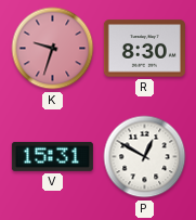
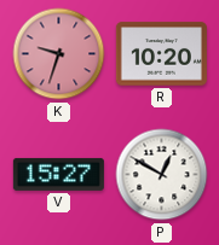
R: 8:30 -> 10:20
V: 15:31 -> 15:27
